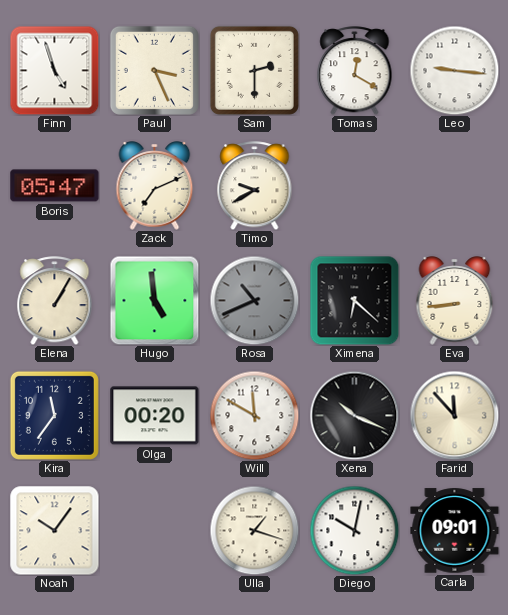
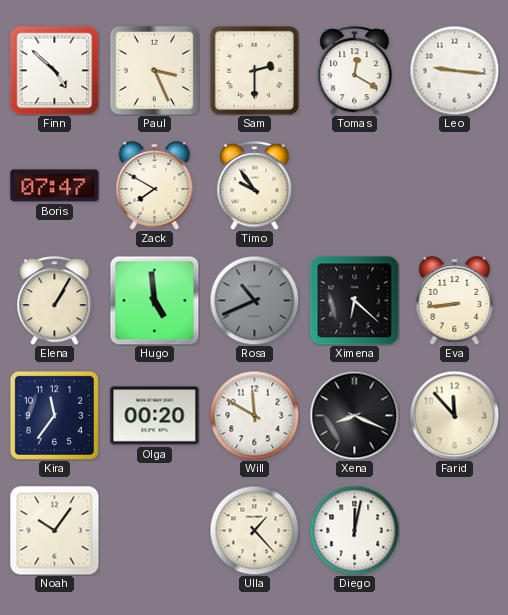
Finn: 4:57 -> 4:52
Boris: 05:47 -> 07:47
Zack: 7:11 -> 7:50
Timo: 9:40 -> 9:54
Xena: 10:19 -> 8:19
Ulla: 1:18 -> 1:23
Diego: 10:02 -> 12:02
Carla: 09:01 -> none
